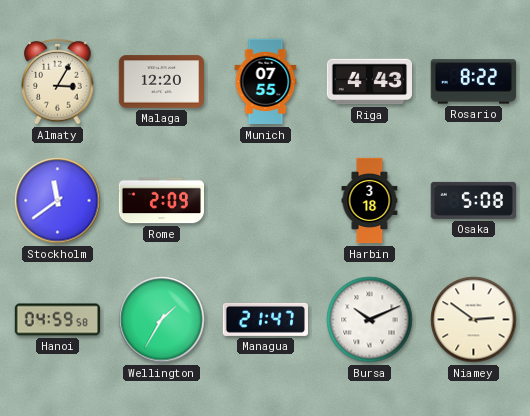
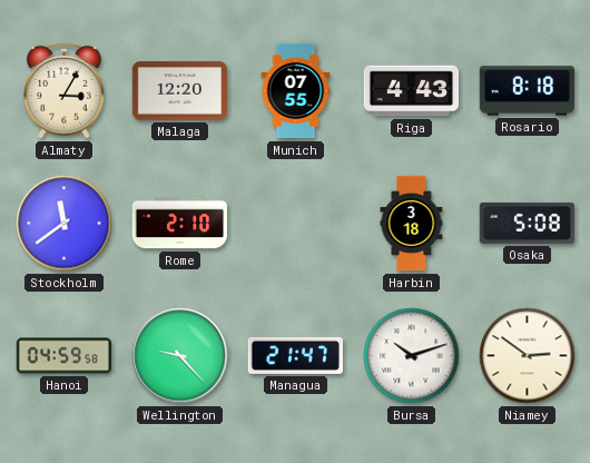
Rosario: 8:22 -> 8:18
Rome: 2:09 -> 2:10
Wellington: 1:35 -> 9:23
Bursa: 10:11 -> 10:12
